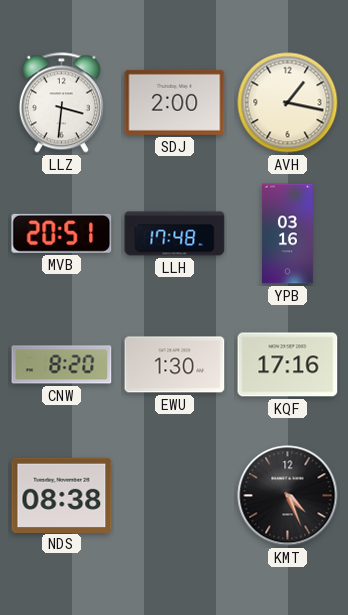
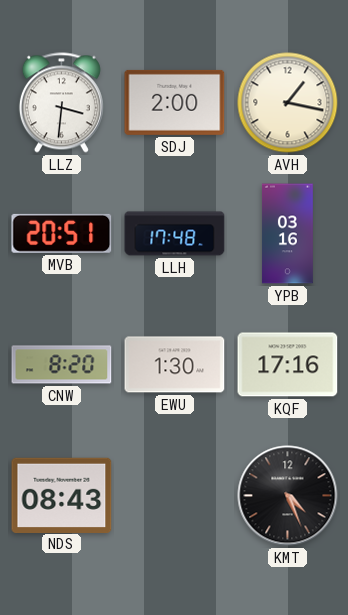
NDS: 08:38 -> 08:43
